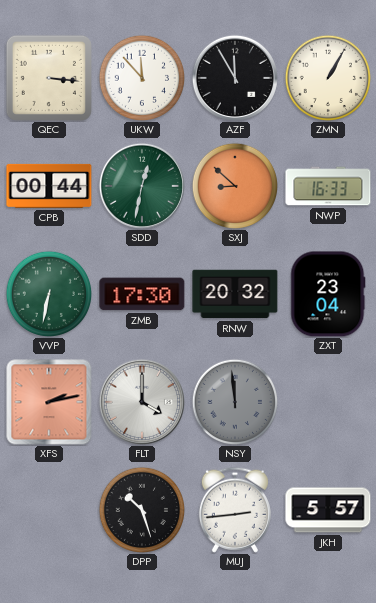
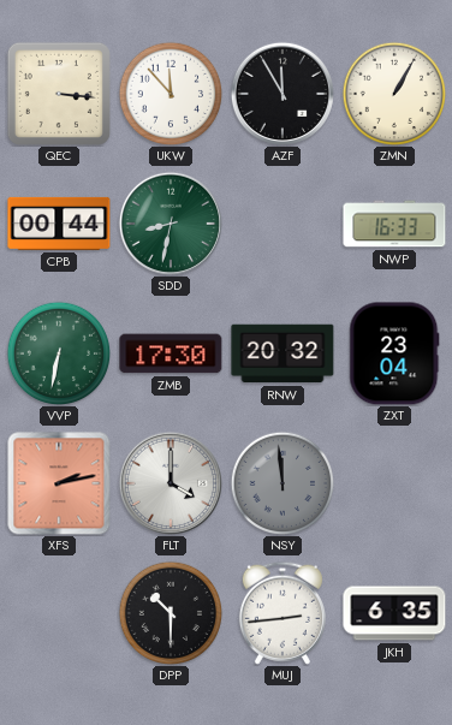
SDD: 12:32 -> 8:32
SXJ: 8:52 -> none
DPP: 10:27 -> 10:30
JKH: 5:57 -> 6:35
